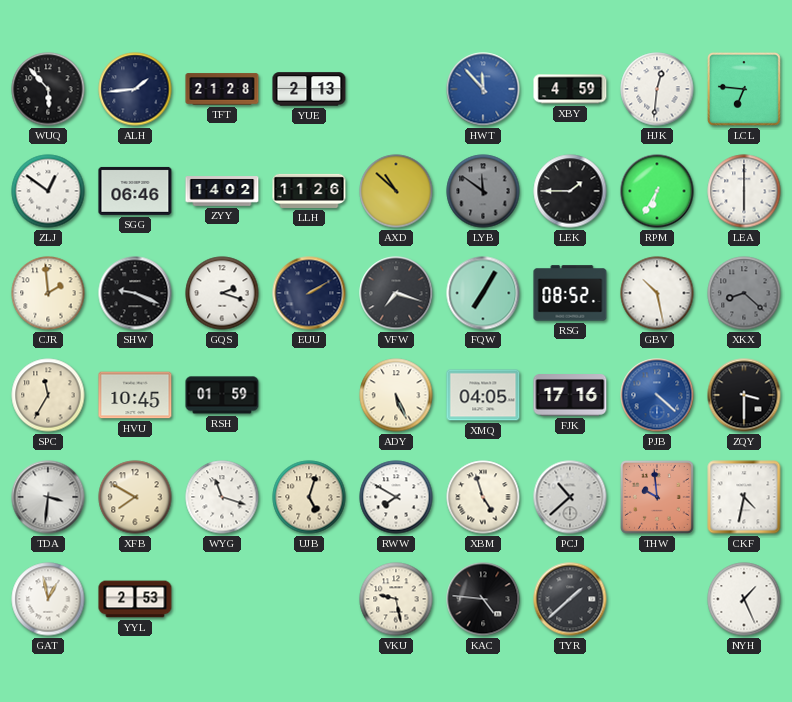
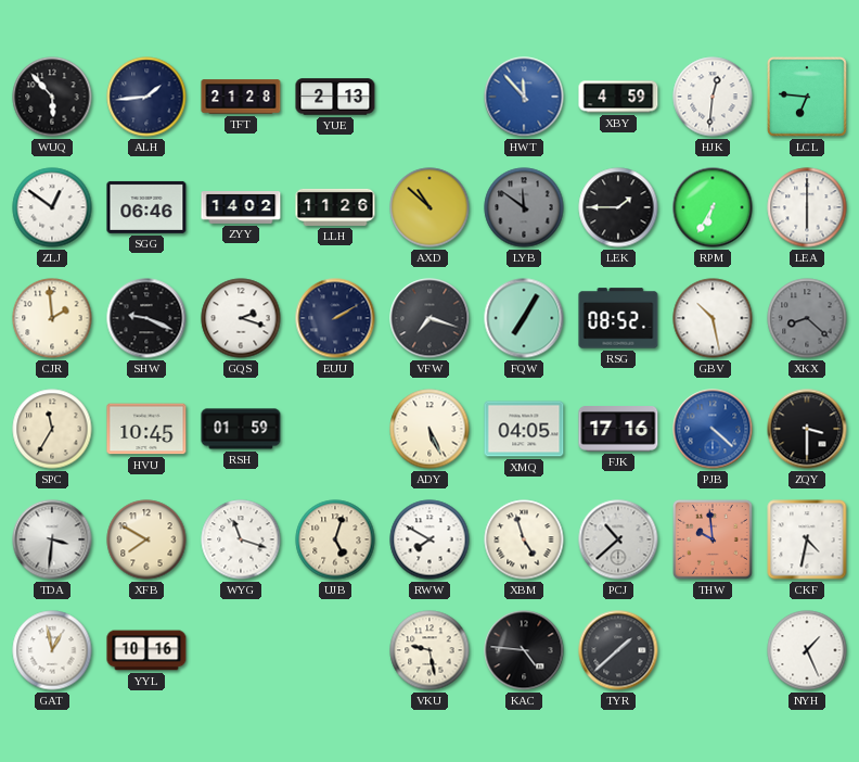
YYL: 2:53 -> 10:16
